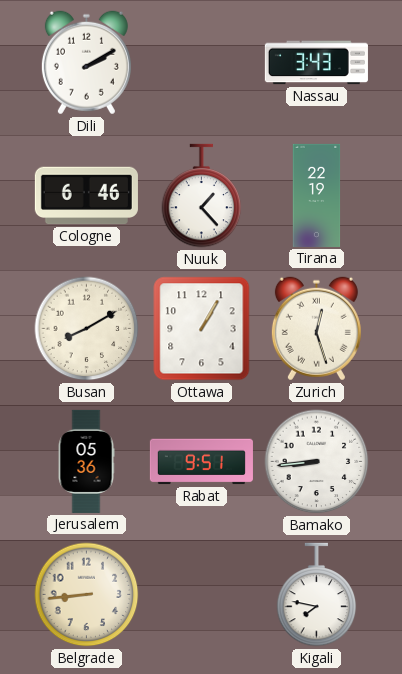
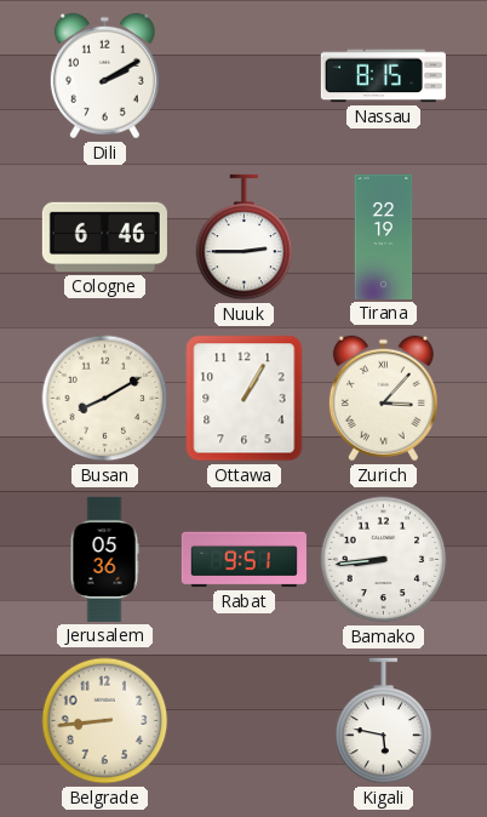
Nassau: 3:43 -> 8:15
Nuuk: 1:23 -> 2:45
Zurich: 12:27 -> 3:07
Kigali: 7:47 -> 5:47
